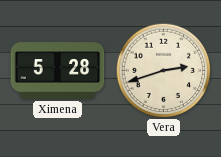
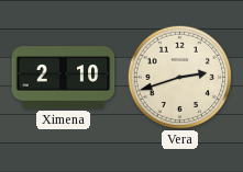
Ximena: 5:28 -> 2:10
